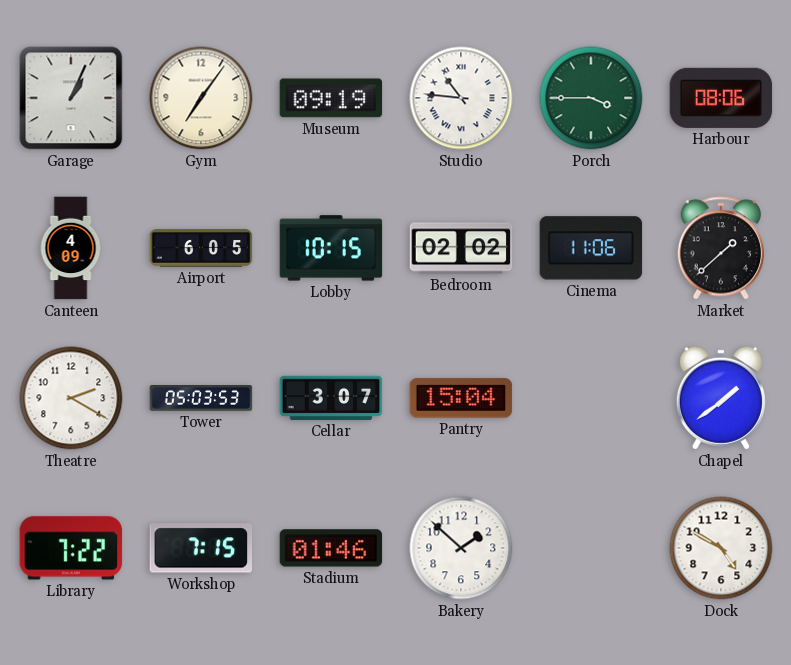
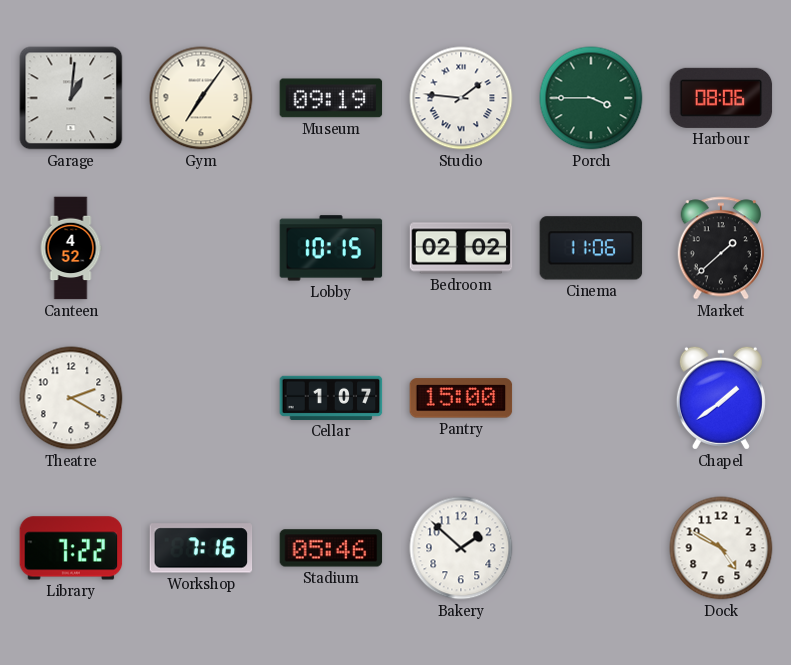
Garage: 1:04 -> 1:01
Studio: 10:46 -> 1:46
Canteen: 4:09 -> 4:52
Airport: 6:05 -> none
Tower: 05:03 -> none
Cellar: 3:07 -> 1:07
Pantry: 15:04 -> 15:00
Workshop: 7:15 -> 7:16
Stadium: 01:46 -> 05:46
